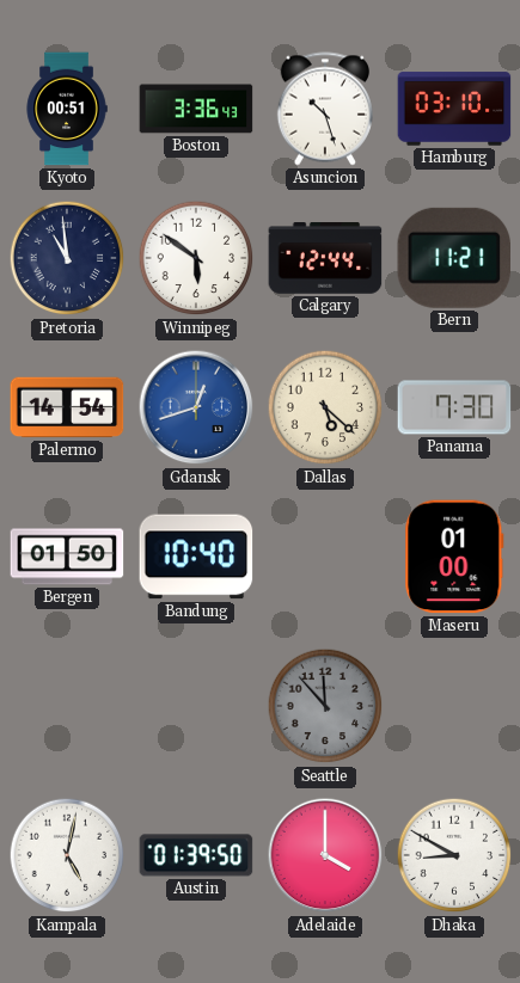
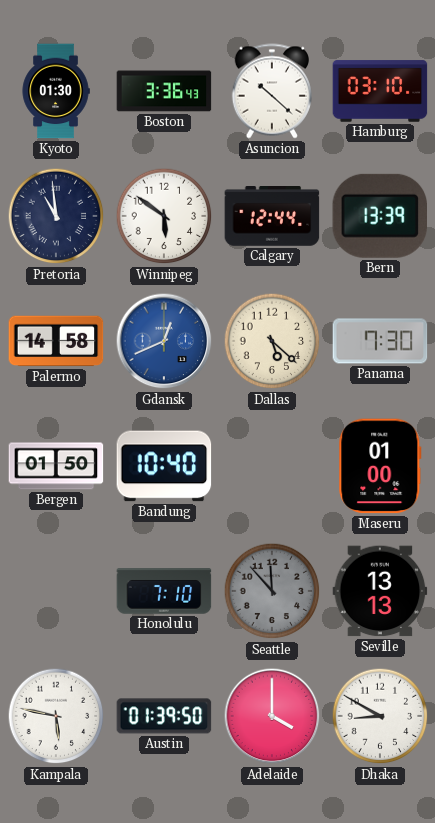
Kyoto: 00:51 -> 01:30
Asuncion: 10:27 -> 10:22
Bern: 11:21 -> 13:39
Palermo: 14:54 -> 14:58
Gdansk: 12:42 -> 12:41
Honolulu: none -> 7:10
Seville: none -> 13:13
Kampala: 5:02 -> 5:47
